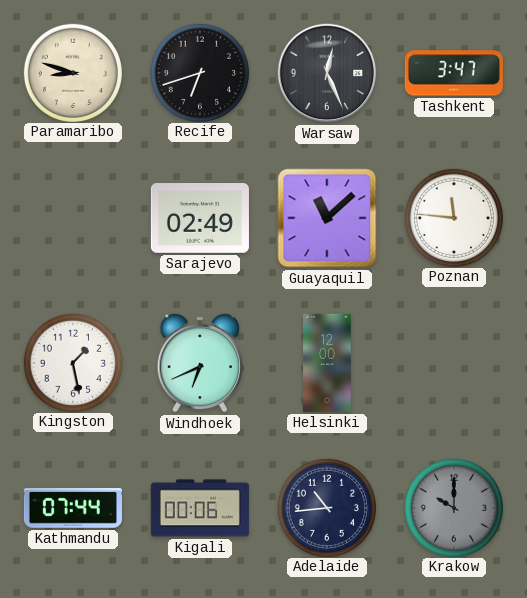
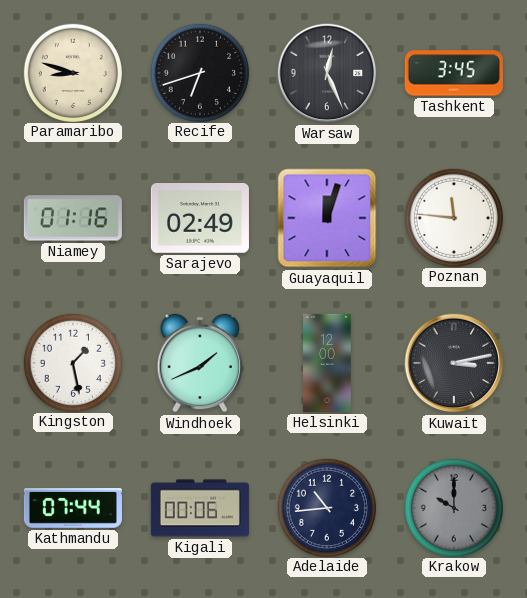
Tashkent: 3:47 -> 3:45
Niamey: none -> 01:16
Guayaquil: 11:08 -> 12:03
Windhoek: 6:41 -> 1:41
Kuwait: none -> 3:13
